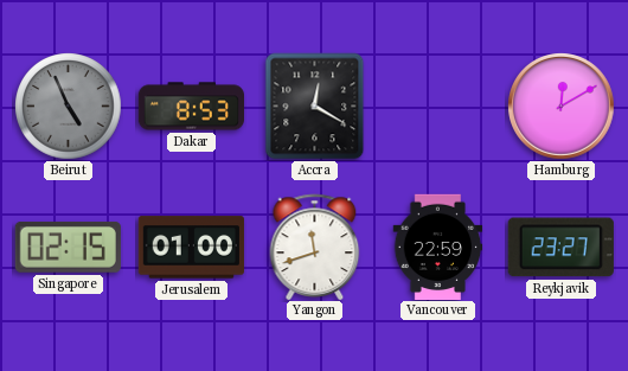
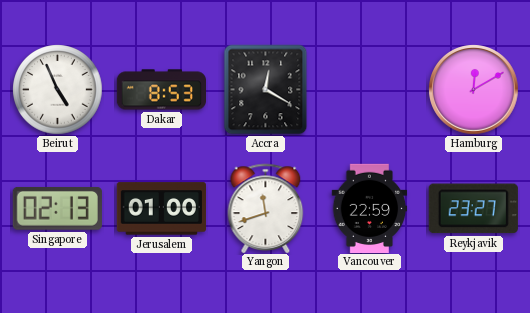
Beirut dial: grey -> white
Singapore: 02:15 -> 02:13
